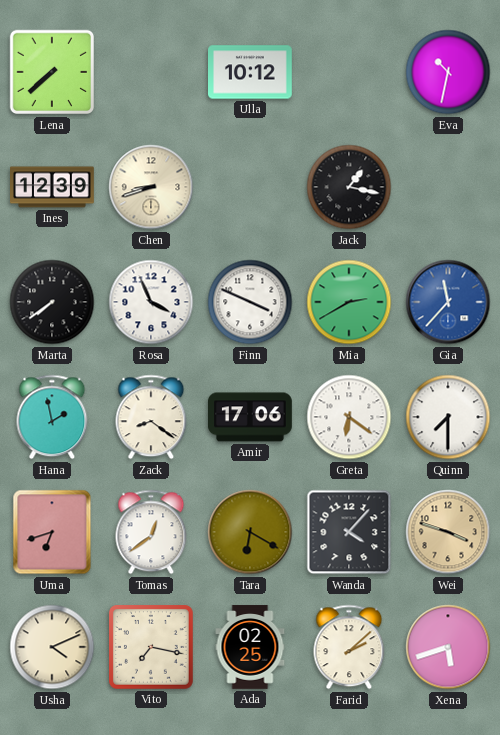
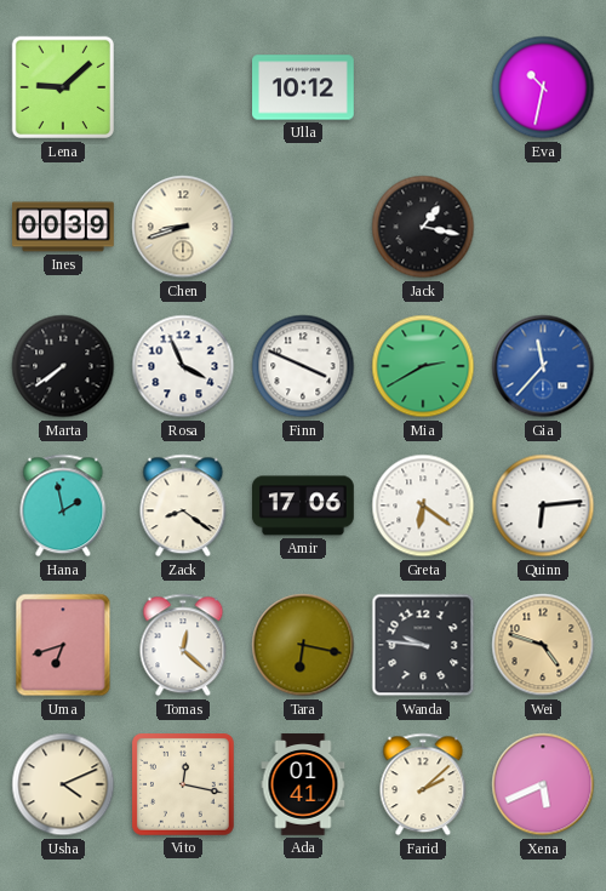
Lena: 7:38 -> 9:08
Ines: 12:39 -> 00:39
Quinn: 7:30 -> 6:14
Tomas: 12:39 -> 12:22
Tara: 6:20 -> 6:17
Wanda: 4:07 -> 9:46
Wei: 3:48 -> 4:48
Vito: 7:17 -> 12:17
Ada: 02:25 -> 01:41
Xena: 5:42 -> 5:41
